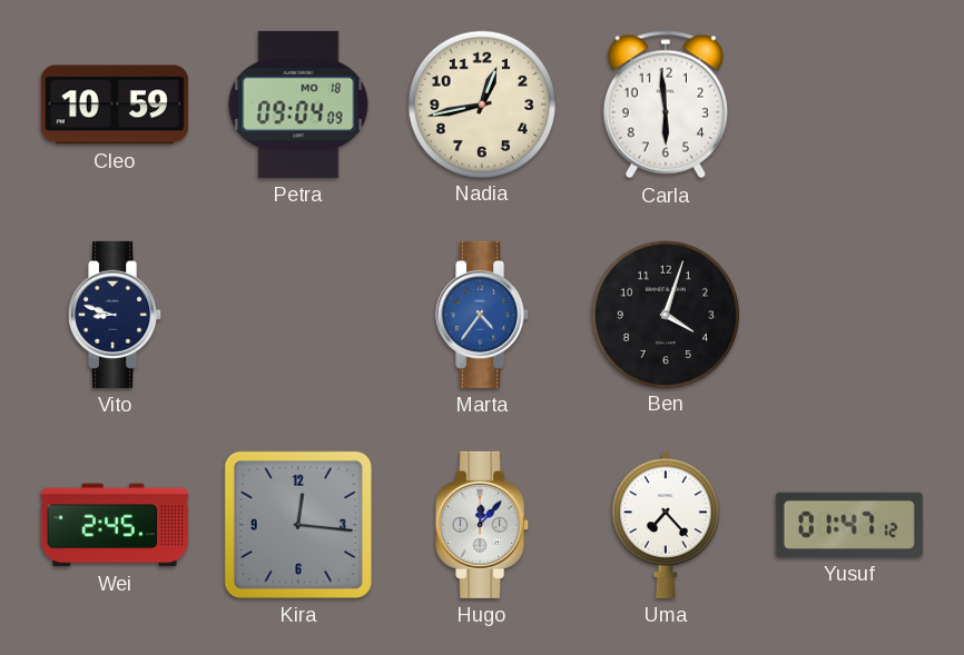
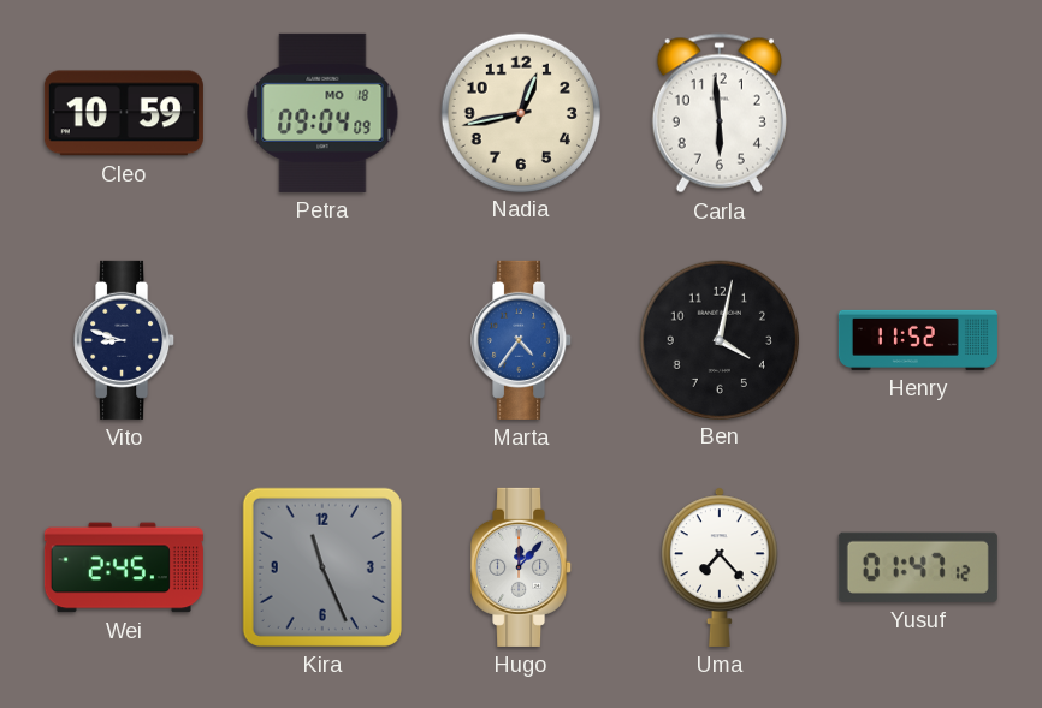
Ben: 4:03 -> 4:02
Henry: none -> 11:52
Kira: 12:16 -> 11:26
